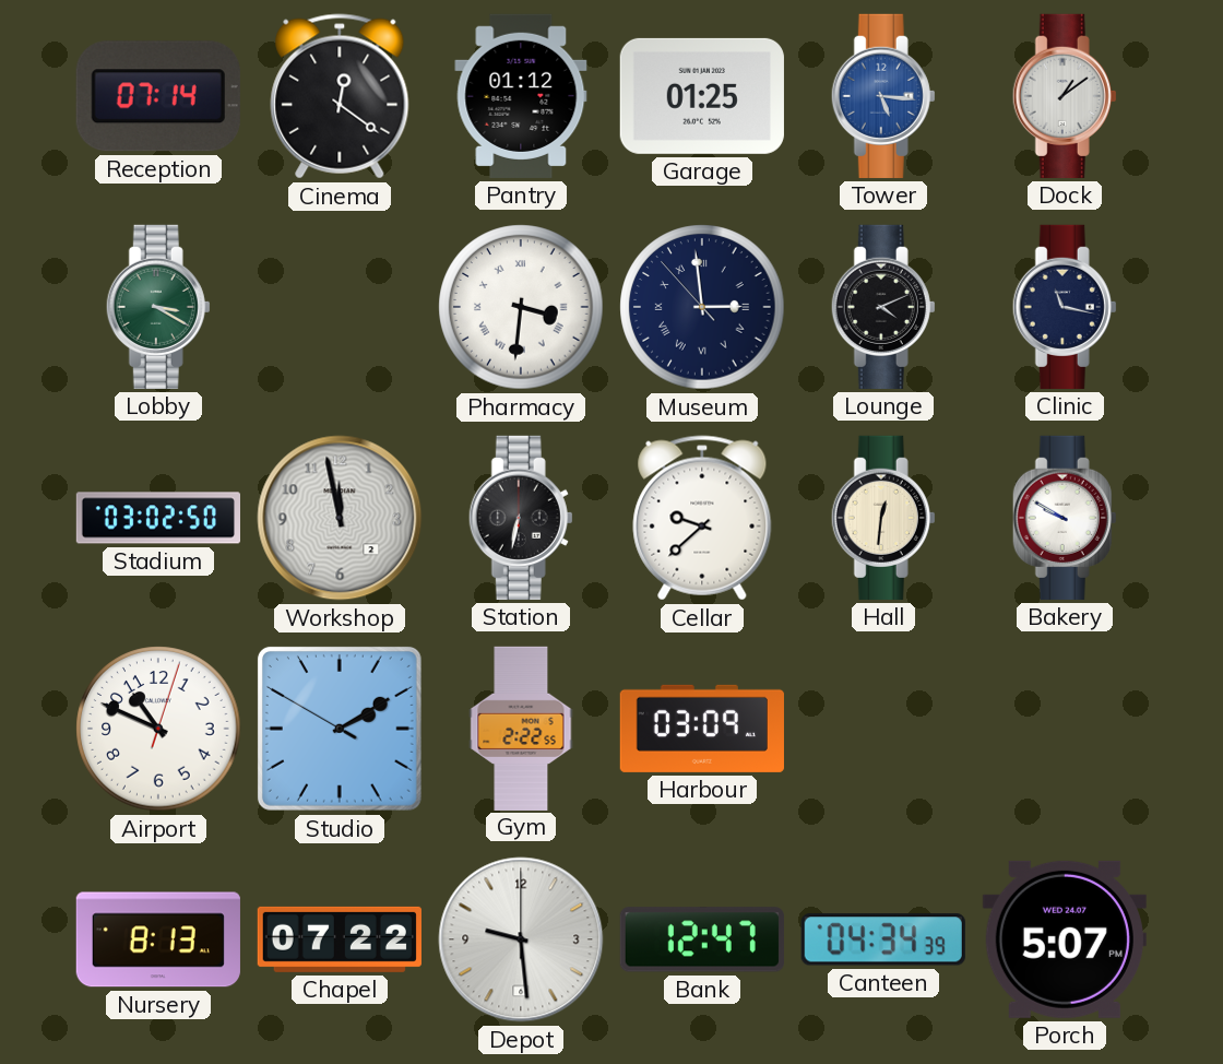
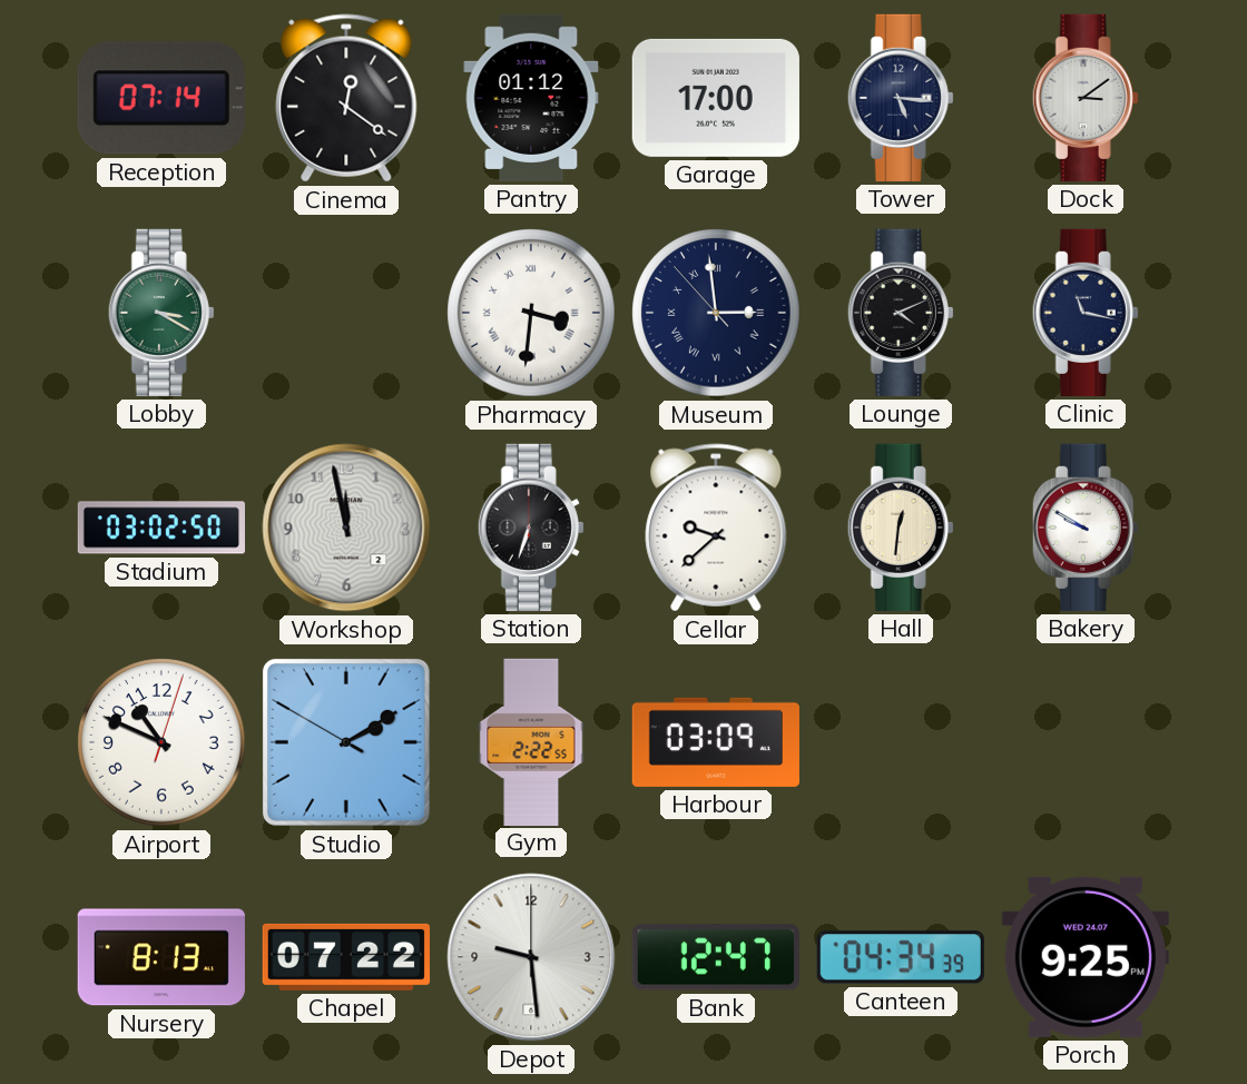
Garage: 01:25 -> 17:00
Tower dial: blue -> navy
Dock: 1:09 -> 3:09
Station: 6:32 -> 6:33
Porch: 5:07 -> 9:25
